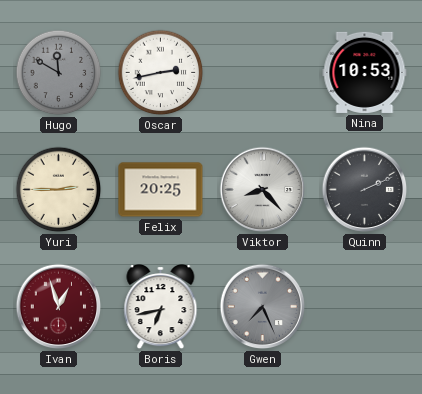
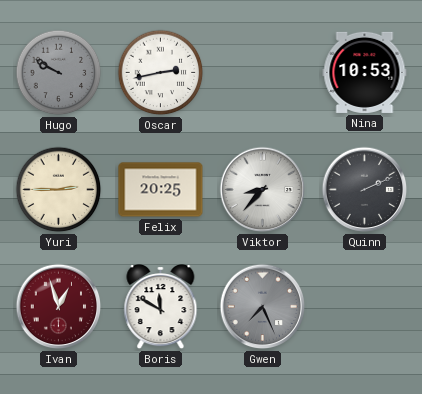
Hugo: 11:50 -> 9:50
Viktor: 8:23 -> 8:37
Boris: 6:43 -> 11:50
